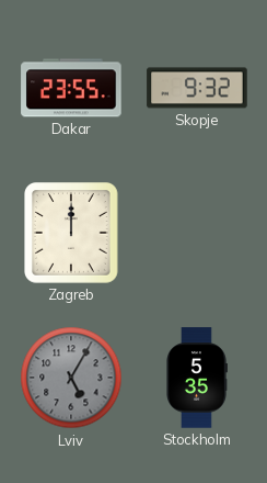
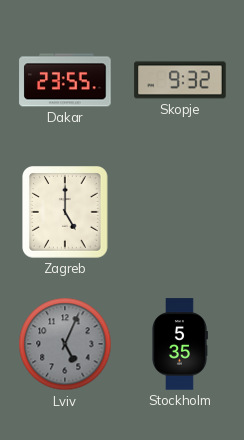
Zagreb: 12:00 -> 5:00
Lviv: 5:05 -> 5:04
